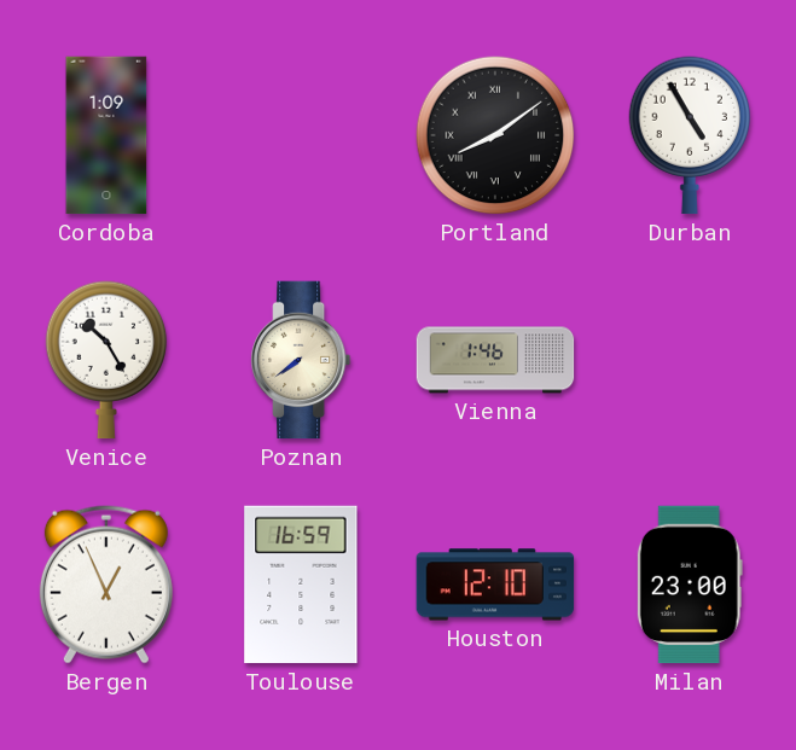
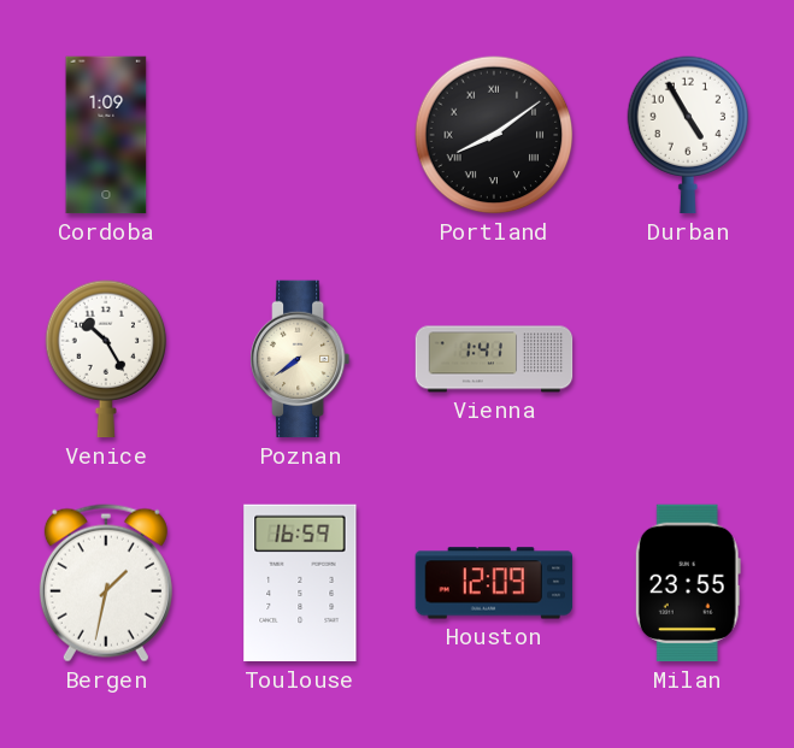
Vienna: 1:46 -> 1:41
Bergen: 12:56 -> 1:32
Houston: 12:10 -> 12:09
Milan: 23:00 -> 23:55
